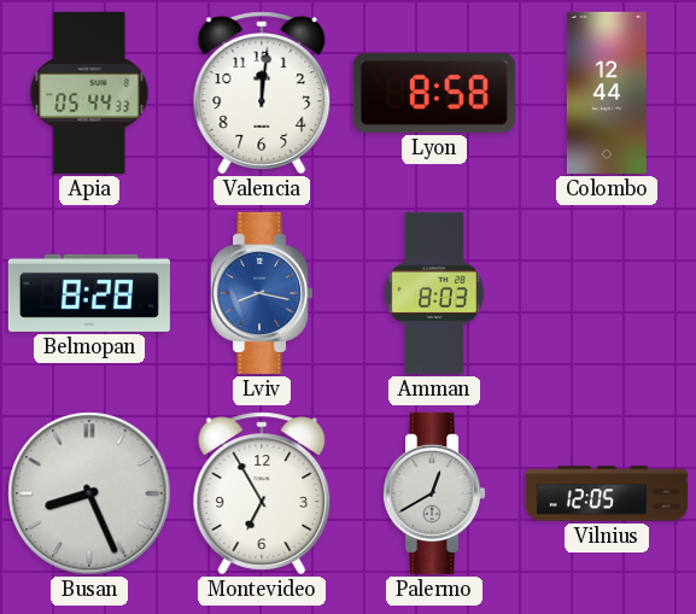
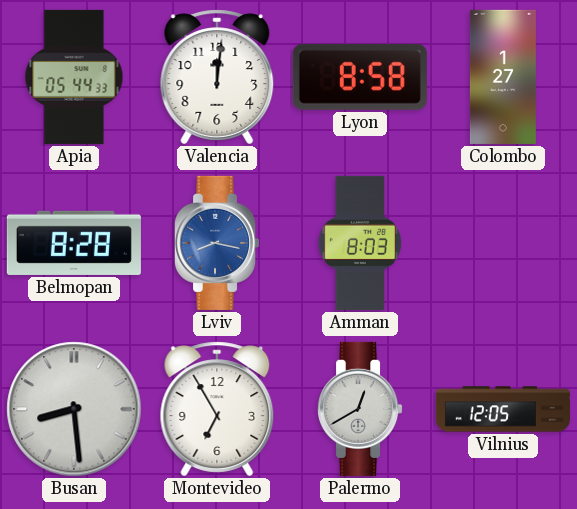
Colombo: 12:44 -> 1:27
Busan: 8:26 -> 8:29
